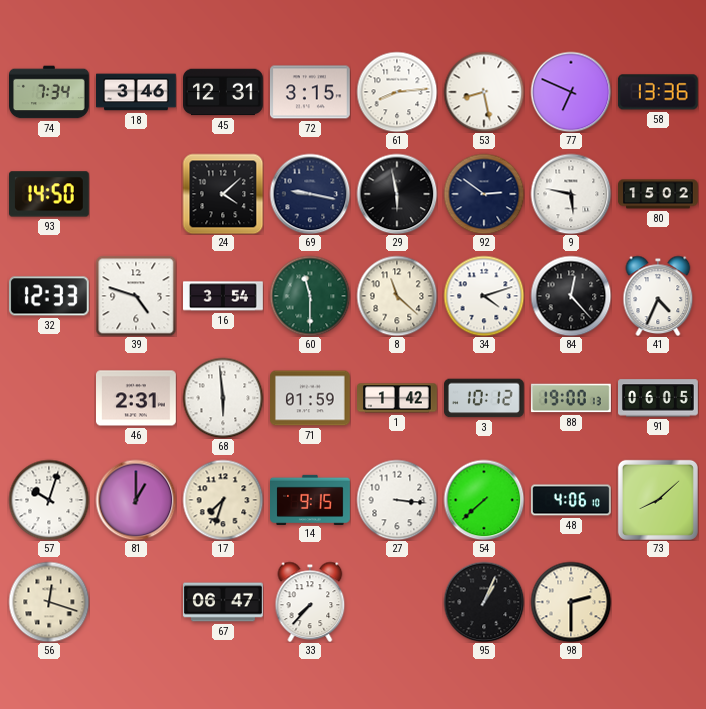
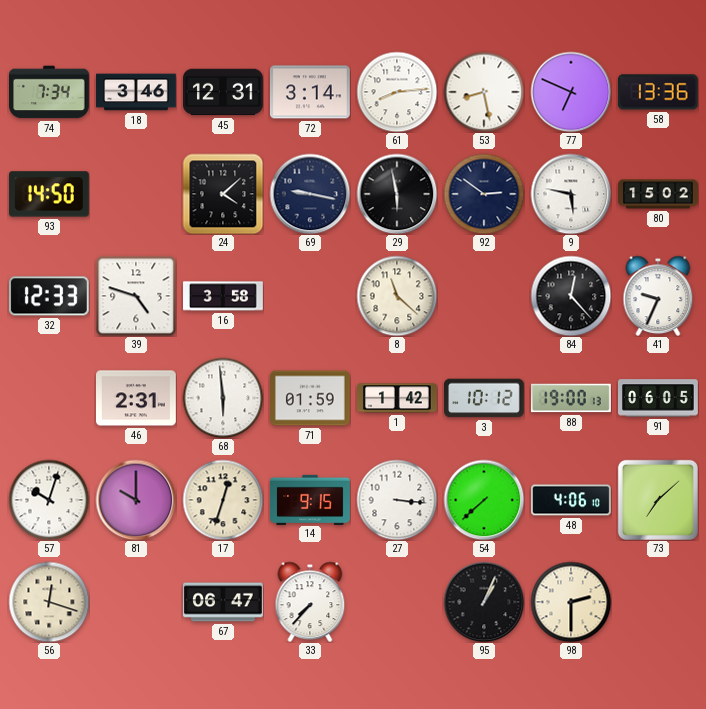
72: 3:15 -> 3:14
16: 3:54 -> 3:58
60: 11:30 -> none
34: 4:12 -> none
41: 4:34 -> 9:34
81: 1:00 -> 10:00
17: 7:33 -> 12:33
73: 8:08 -> 7:08
